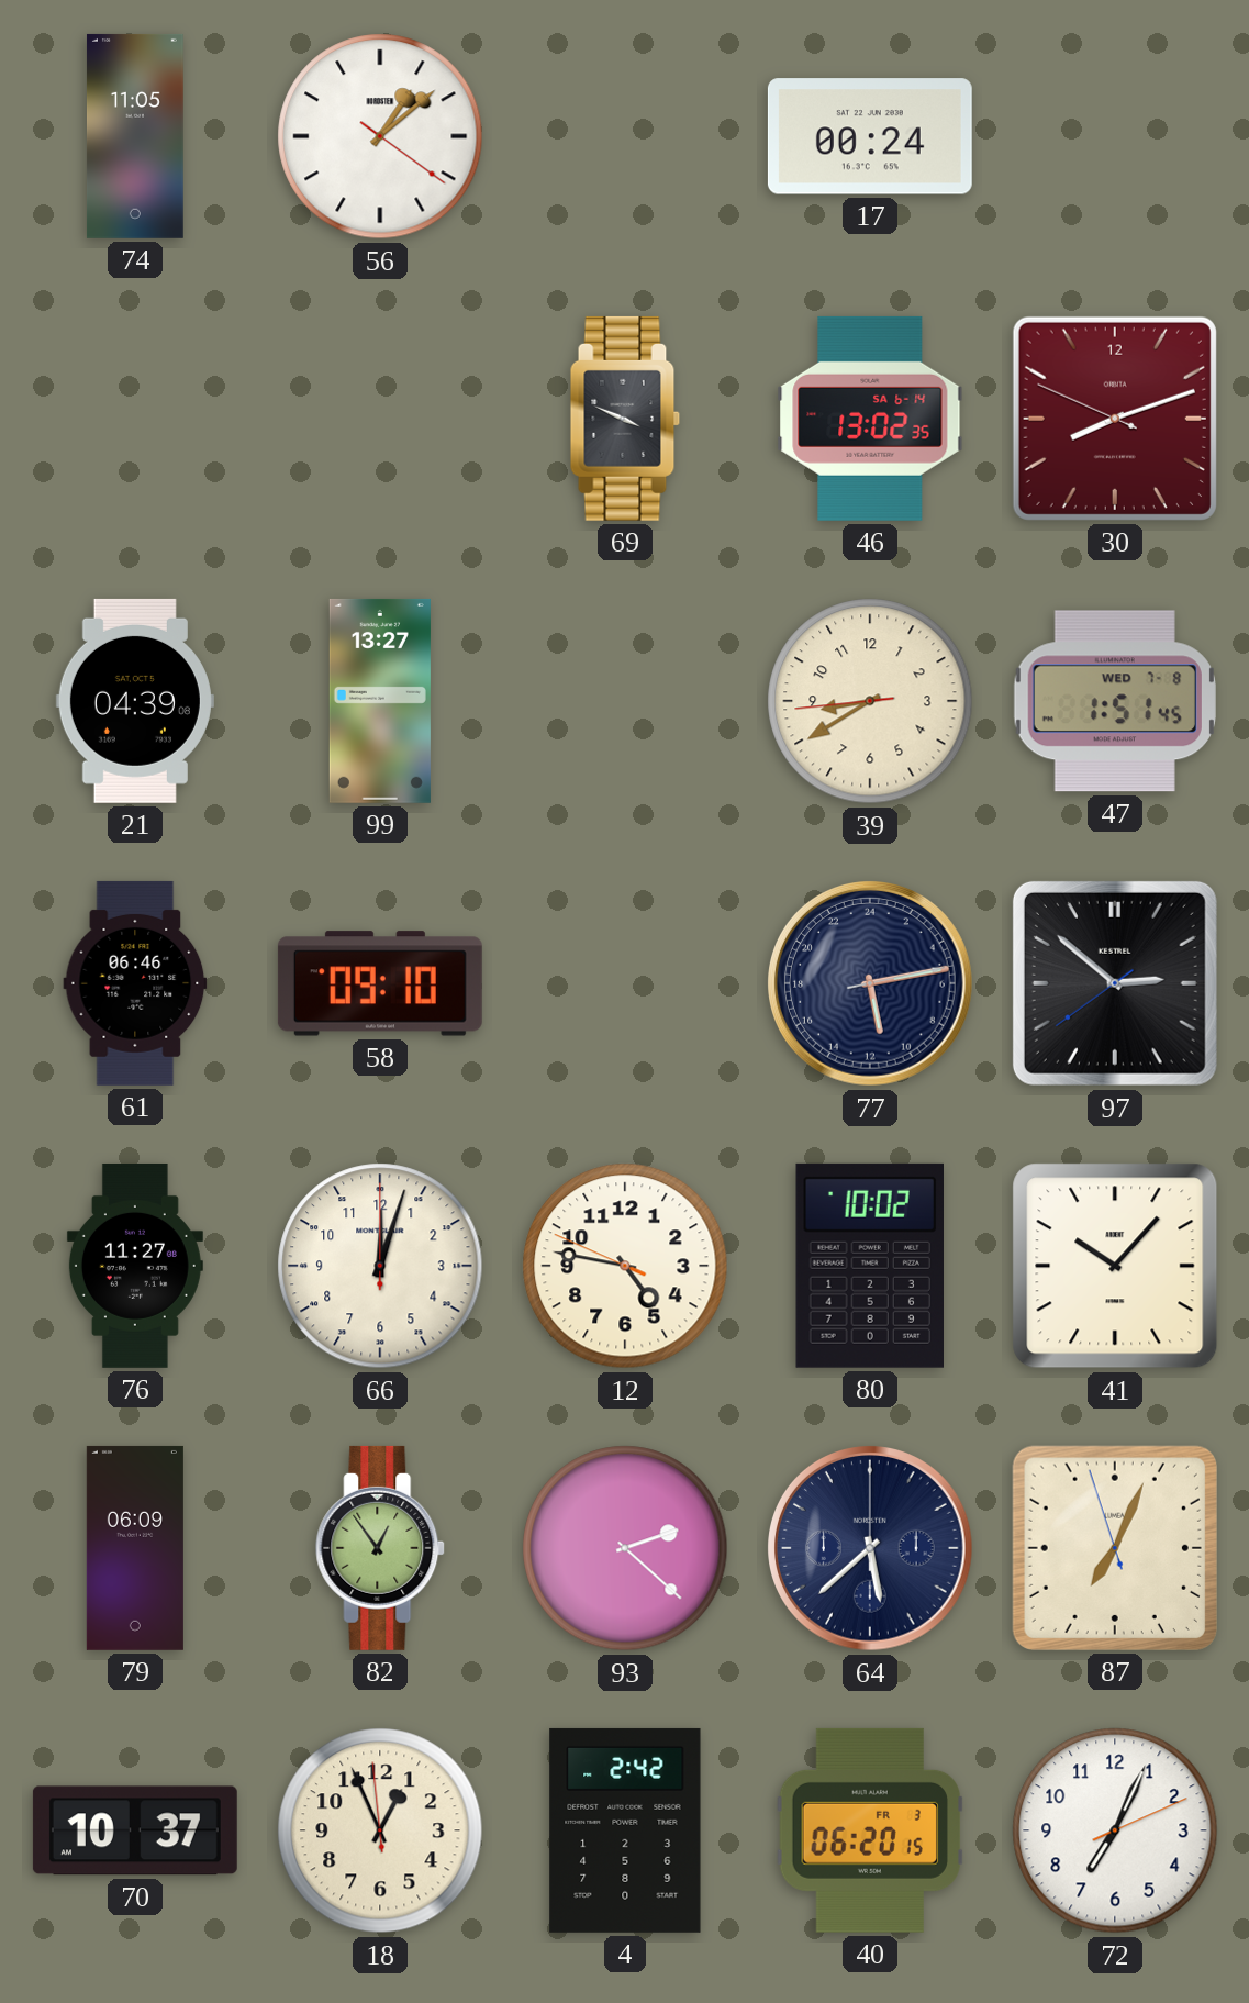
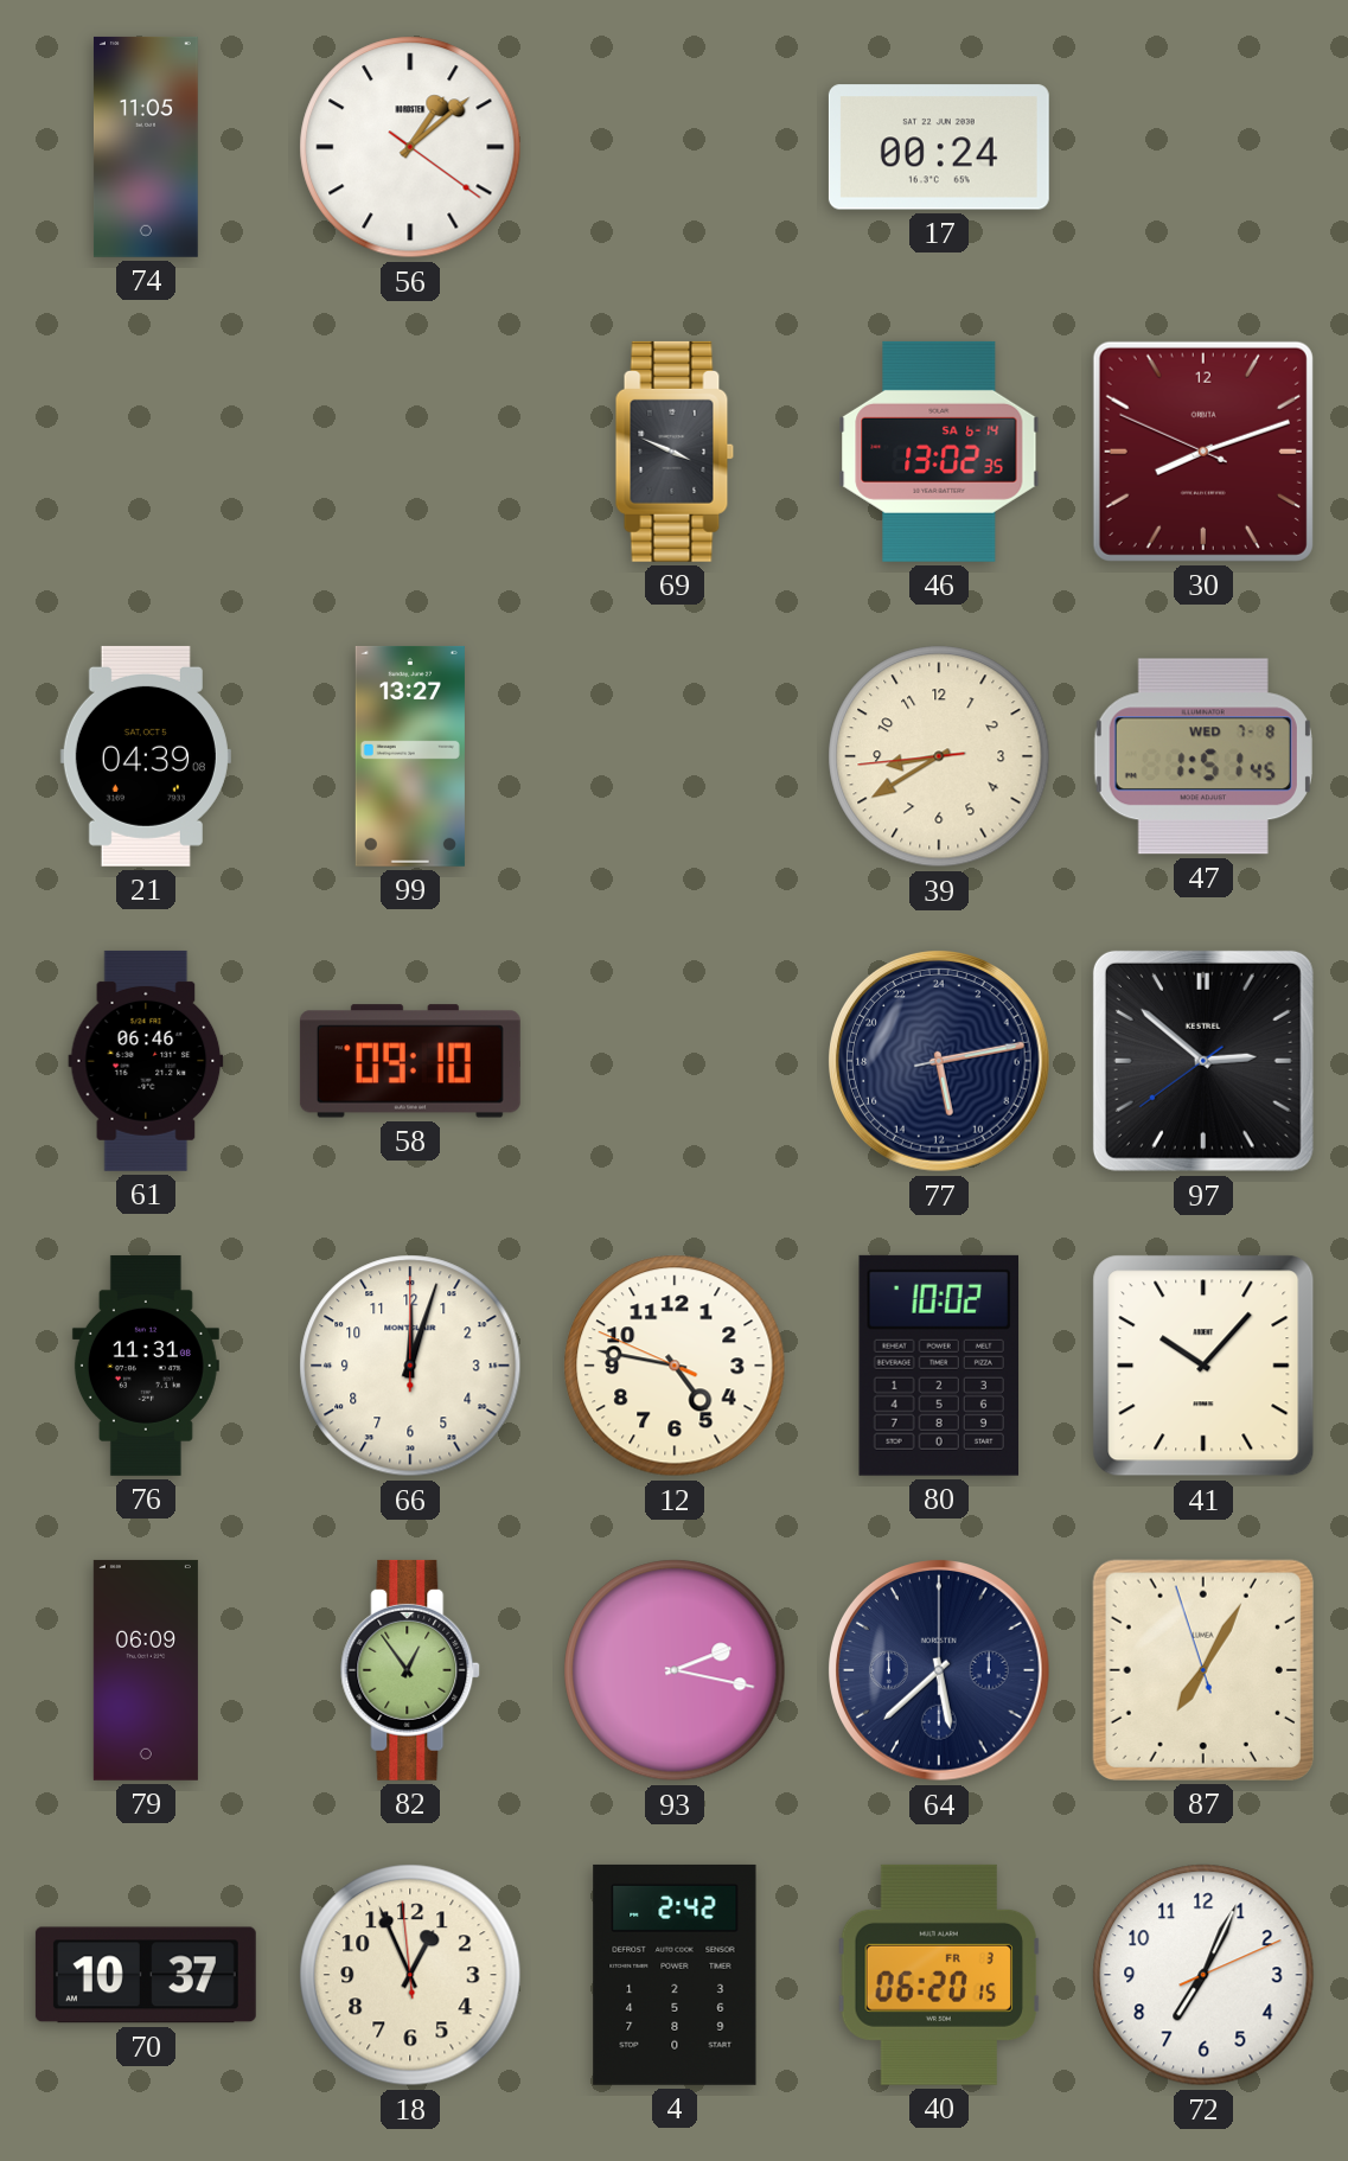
76: 11:27 -> 11:31
93: 2:22 -> 2:17
87: 7:03 -> 7:04
